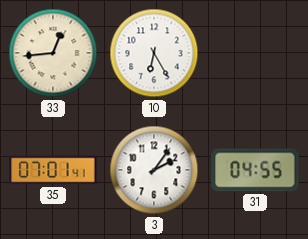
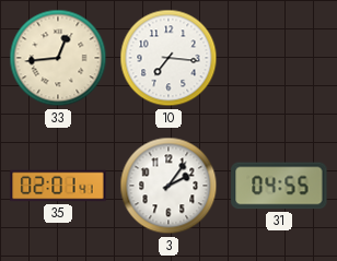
10: 6:25 -> 7:16
35: 07:01 -> 02:01
